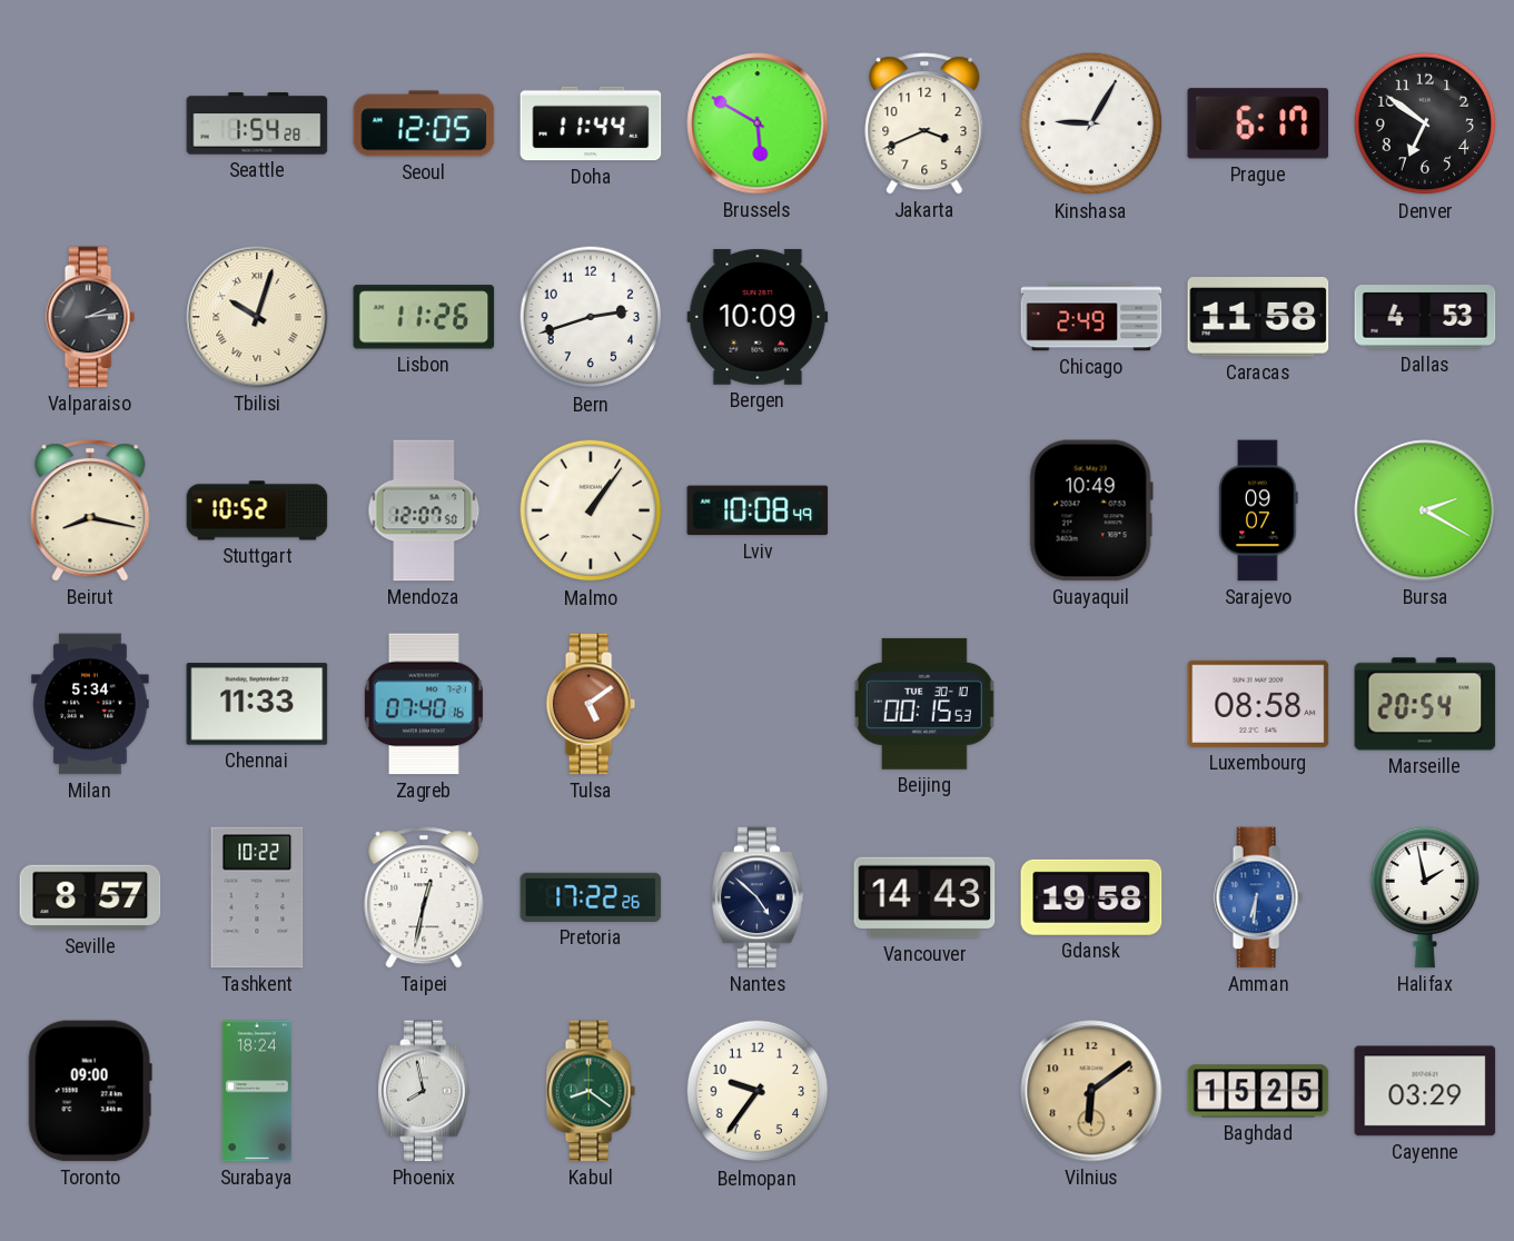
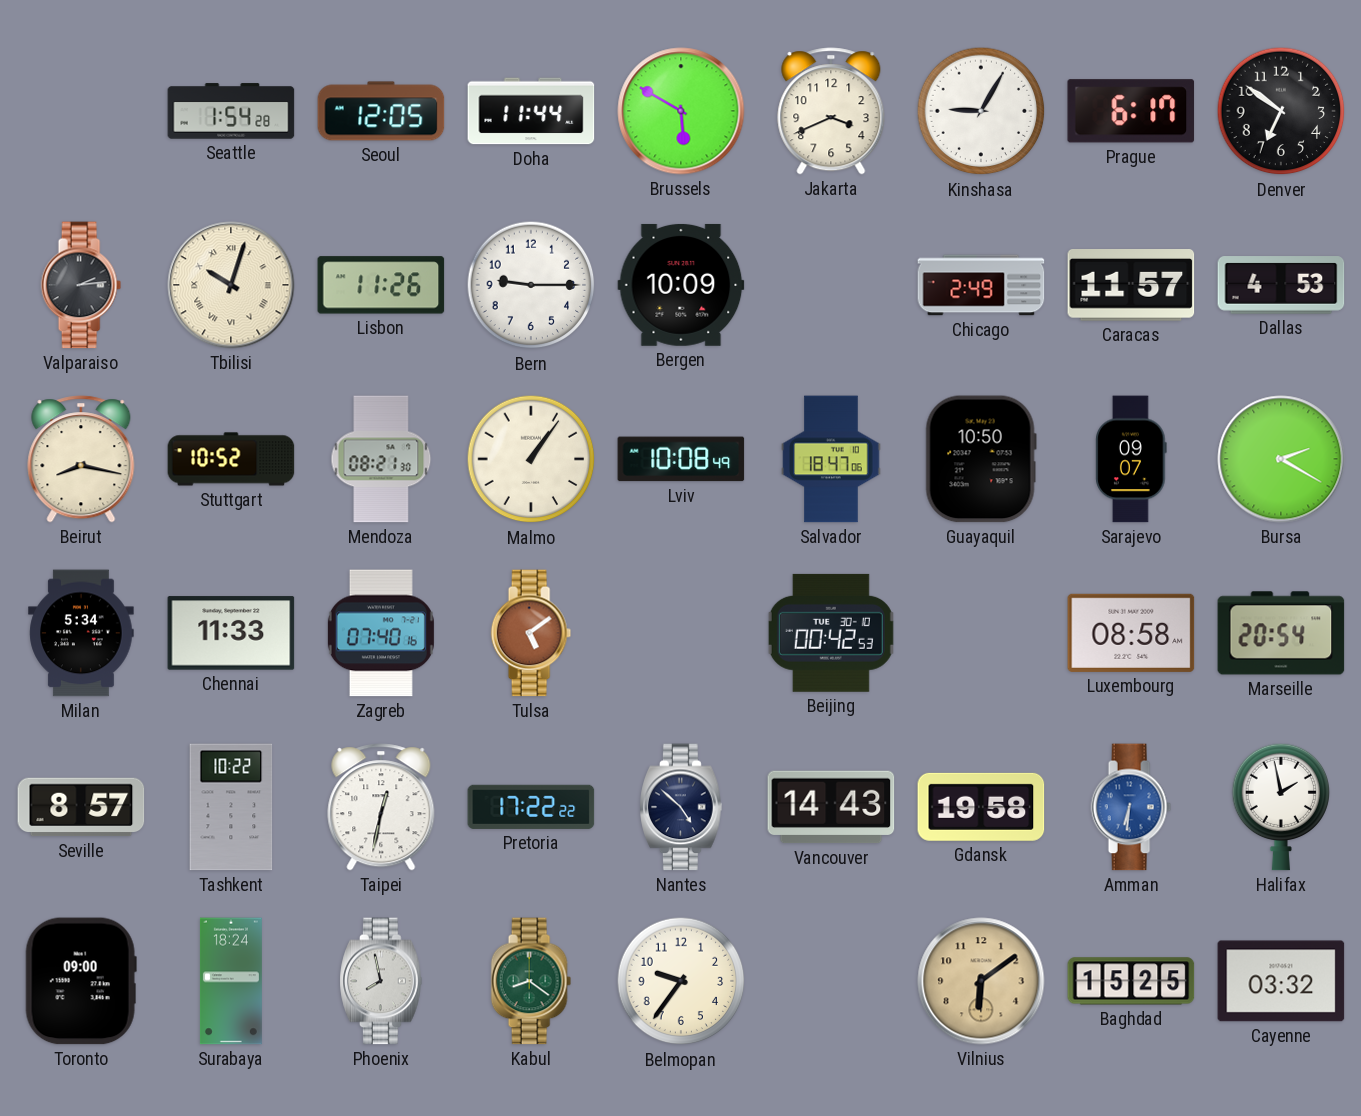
Bern: 2:42 -> 9:15
Caracas: 11:58 -> 11:57
Mendoza: 12:07 -> 08:21
Salvador: none -> 18:47
Guayaquil: 10:49 -> 10:50
Beijing: 00:15 -> 00:42
Pretoria: 17:22:26 -> 17:22:22
Cayenne: 03:29 -> 03:32
